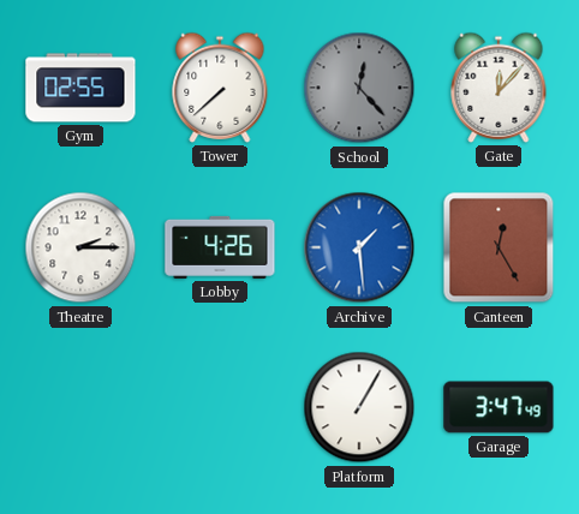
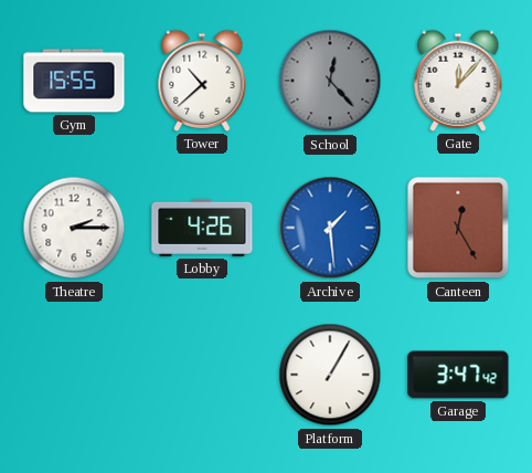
Gym: 02:55 -> 15:55
Tower: 7:38 -> 10:38
Garage: 3:47:49 -> 3:47:42
